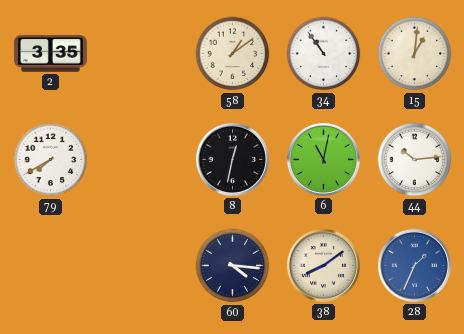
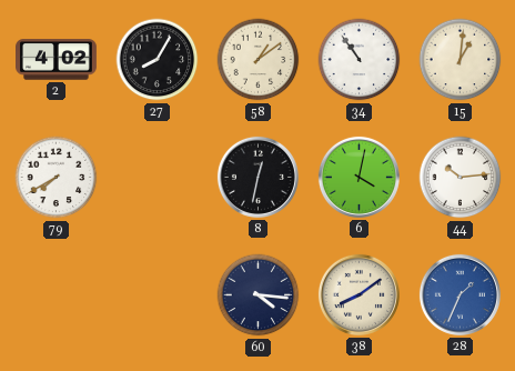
2: 3:35 -> 4:02
27: none -> 8:05
6: 11:02 -> 4:02
